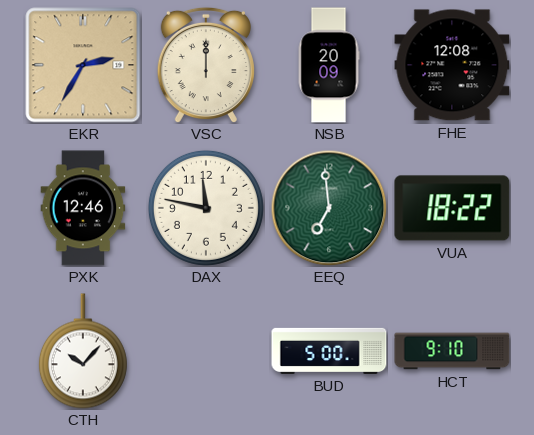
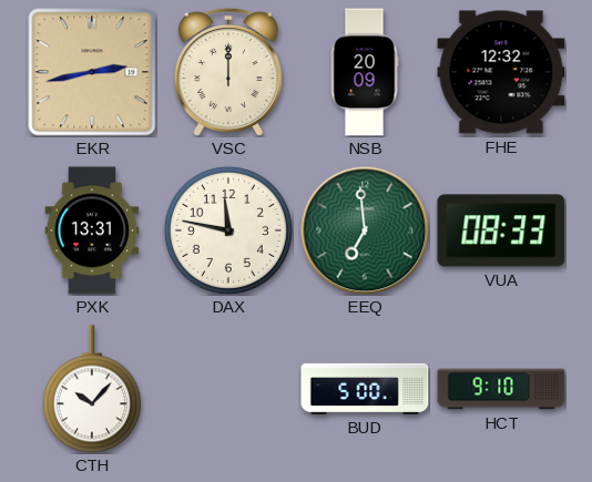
EKR: 2:35 -> 2:43
FHE: 12:08 -> 12:32
PXK: 12:46 -> 13:31
VUA: 18:22 -> 08:33
